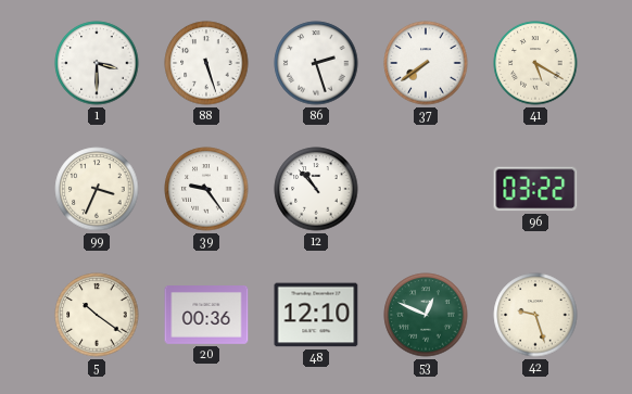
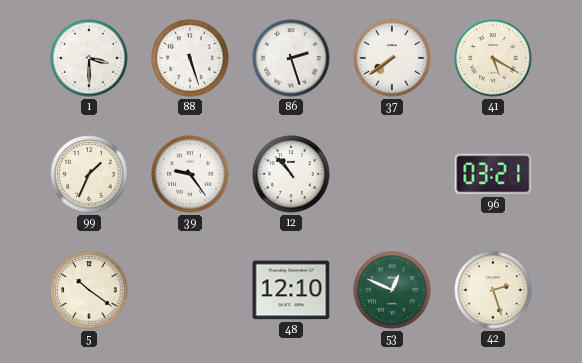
99: 3:34 -> 1:34
96: 03:22 -> 03:21
20: 00:36 -> none
42: 9:27 -> 2:27
